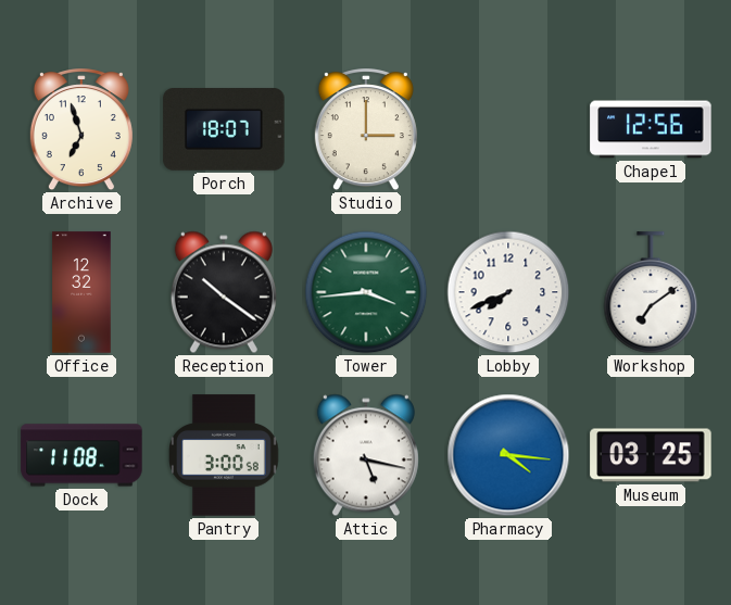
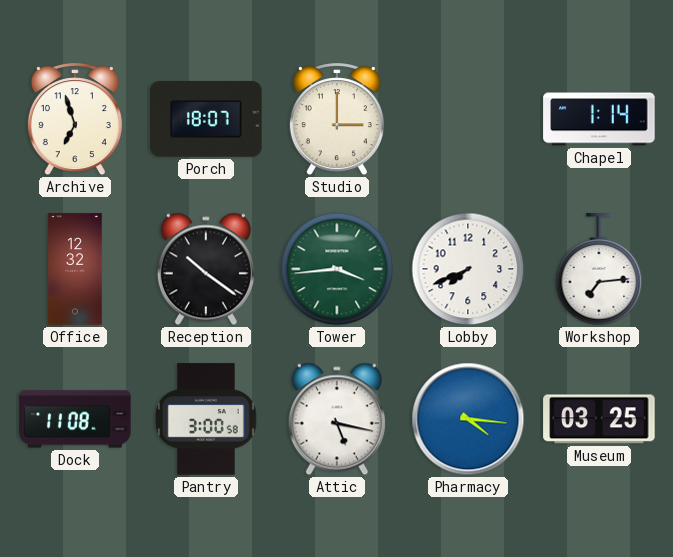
Chapel: 12:56 -> 1:14
Workshop: 7:09 -> 7:14
